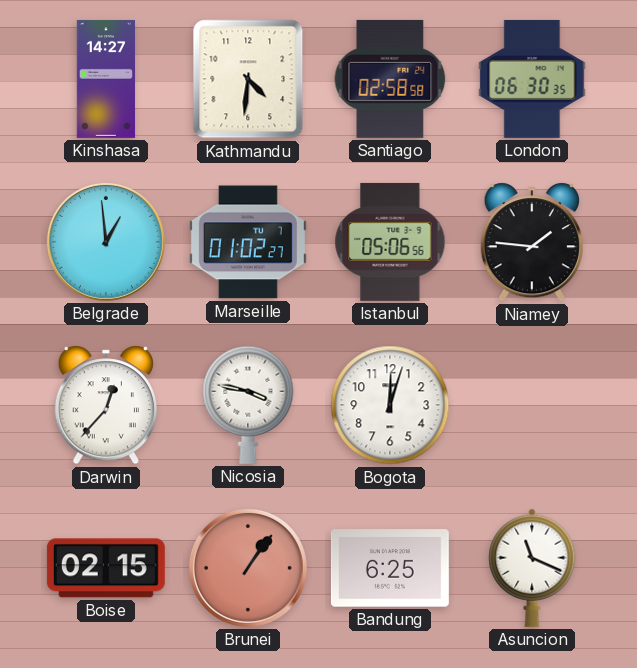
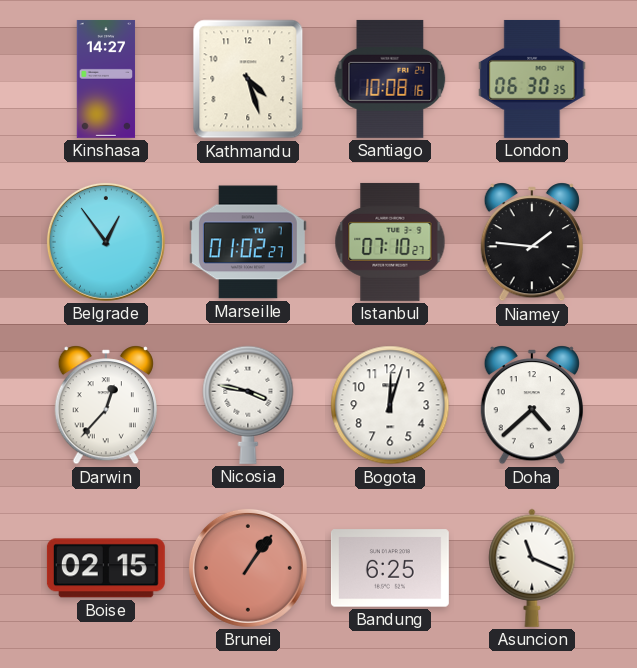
Kathmandu: 4:31 -> 4:27
Santiago: 02:58 -> 10:08
Belgrade: 12:59 -> 12:54
Istanbul: 05:06 -> 07:10
Doha: none -> 4:38
